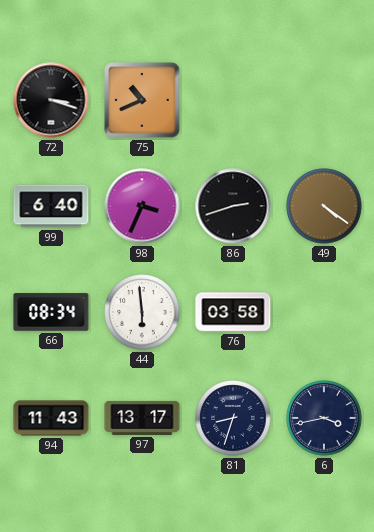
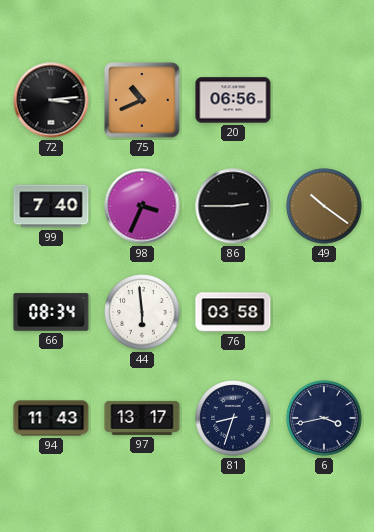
72: 3:18 -> 3:14
20: none -> 06:56
99: 6:40 -> 7:40
86: 2:42 -> 2:45
49: 4:21 -> 10:21
